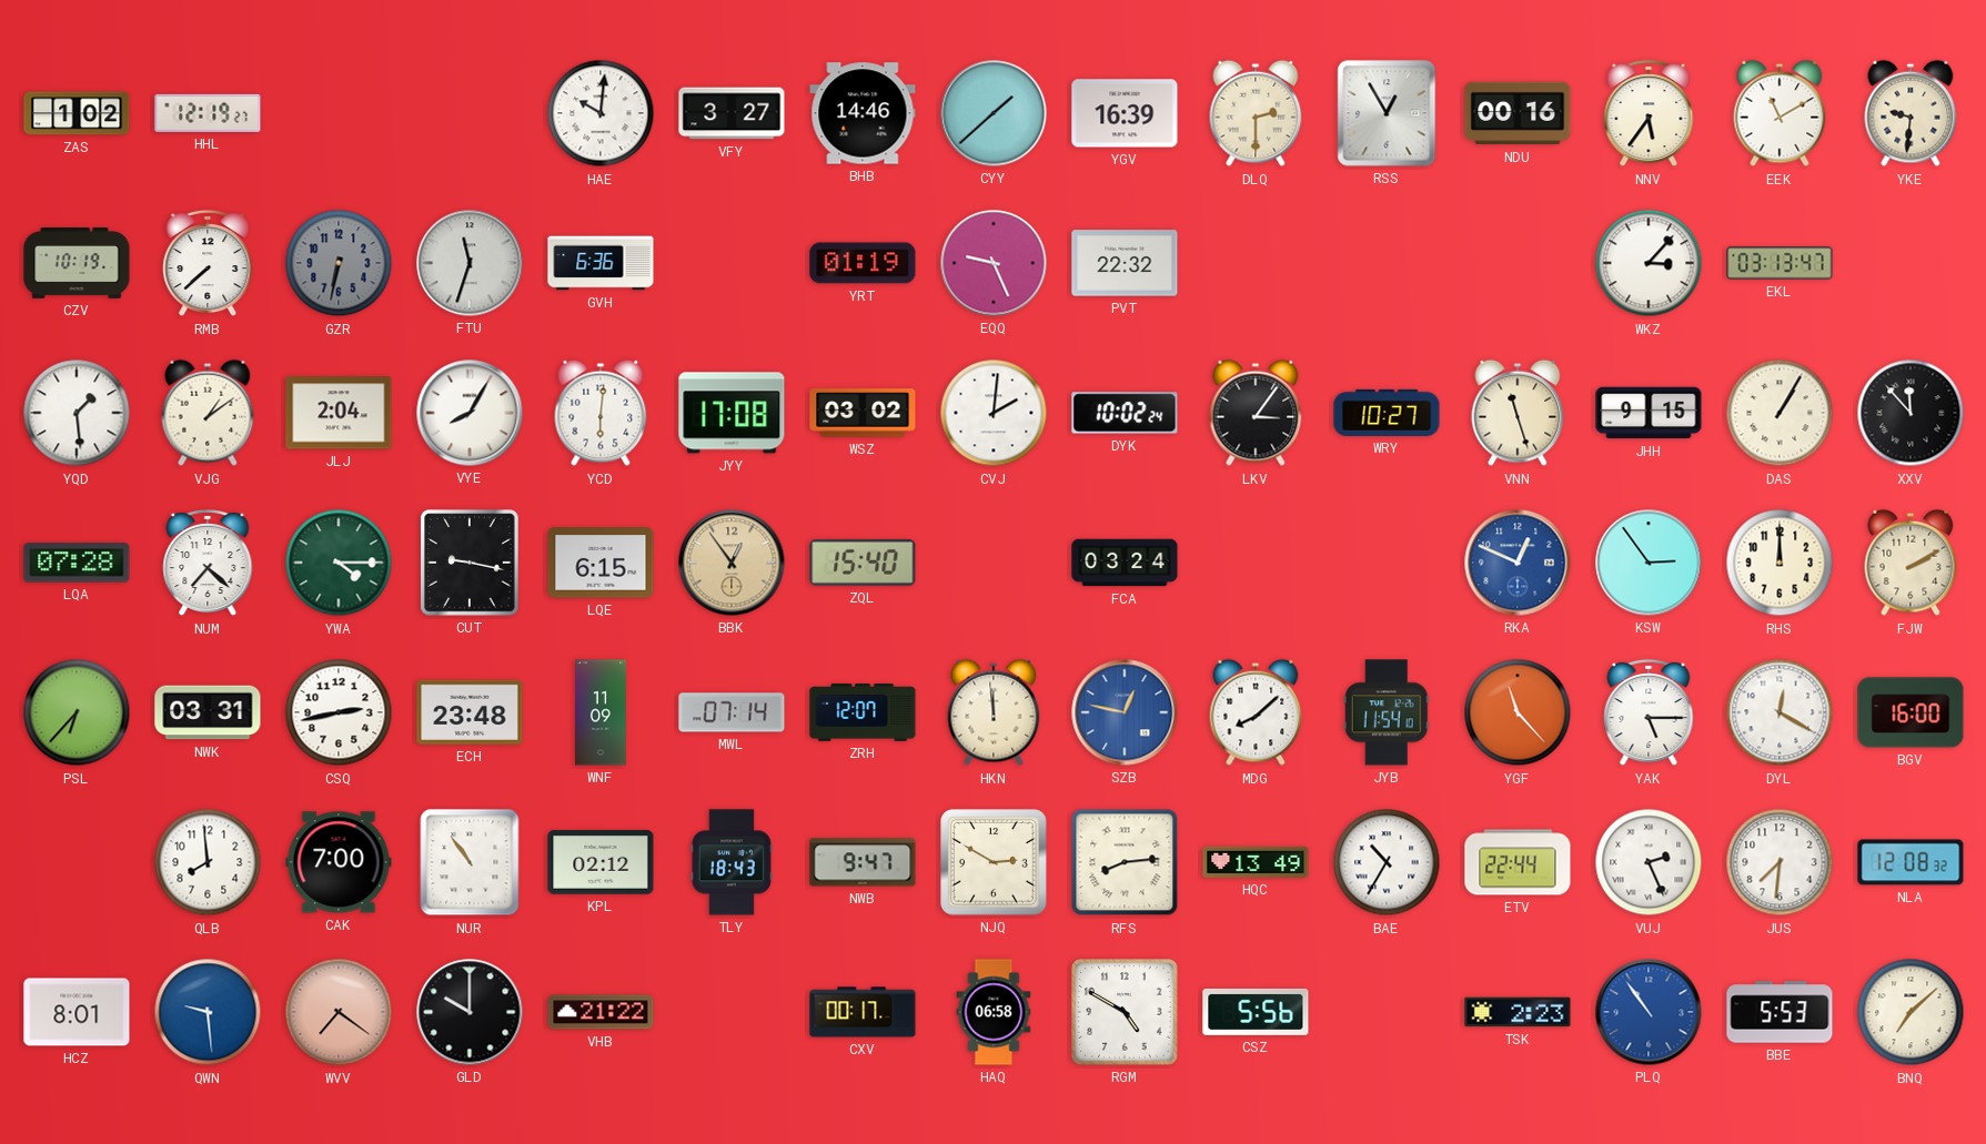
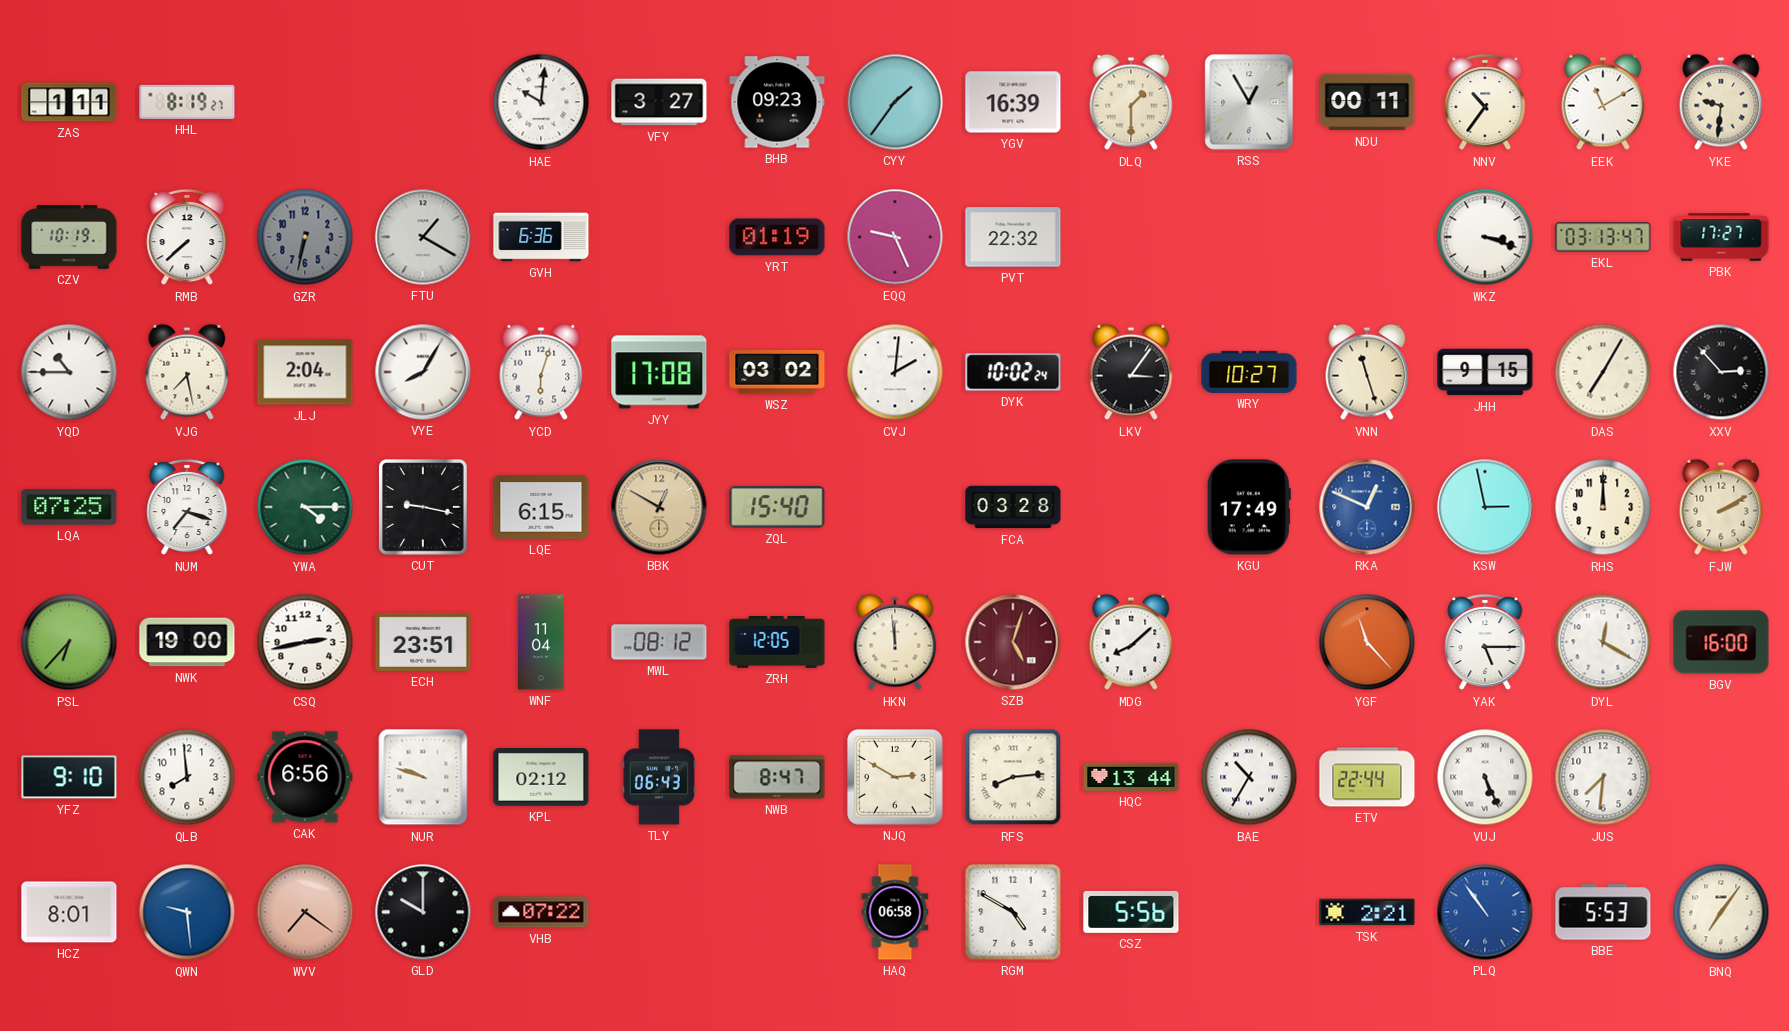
ZAS: 1:02 -> 1:11
HHL: 12:19 -> 8:19
BHB: 14:46 -> 09:23
CYY: 1:38 -> 1:36
DLQ: 2:30 -> 1:30
NDU: 00:16 -> 00:11
NNV: 5:36 -> 10:36
FTU: 11:33 -> 1:20
WKZ: 3:07 -> 3:18
PBK: none -> 17:27
YQD: 1:29 -> 10:45
VJG: 1:09 -> 7:28
YCD: 6:01 -> 6:03
DAS: 1:05 -> 7:05
XXV: 11:53 -> 2:53
LQA: 07:28 -> 07:25
NUM: 7:22 -> 7:18
BBK: 12:54 -> 12:50
FCA: 03:24 -> 03:28
KGU: none -> 17:49
KSW: 2:54 -> 2:58
NWK: 03:31 -> 19:00
ECH: 23:48 -> 23:51
WNF: 11:09 -> 11:04
MWL: 07:14 -> 08:12
ZRH: 12:07 -> 12:05
SZB: 12:47 -> 5:03
SZB dial: blue -> burgundy
JYB: 11:54 -> none
YFZ: none -> 9:10
CAK: 7:00 -> 6:56
NUR: 10:54 -> 9:48
TLY: 18:43 -> 06:43
NWB: 9:47 -> 8:47
HQC: 13:49 -> 13:44
VUJ: 2:26 -> 5:26
NLA: 12:08 -> none
VHB: 21:22 -> 07:22
CXV: 00:17 -> none
TSK: 2:23 -> 2:21
BNQ: 7:08 -> 7:06
